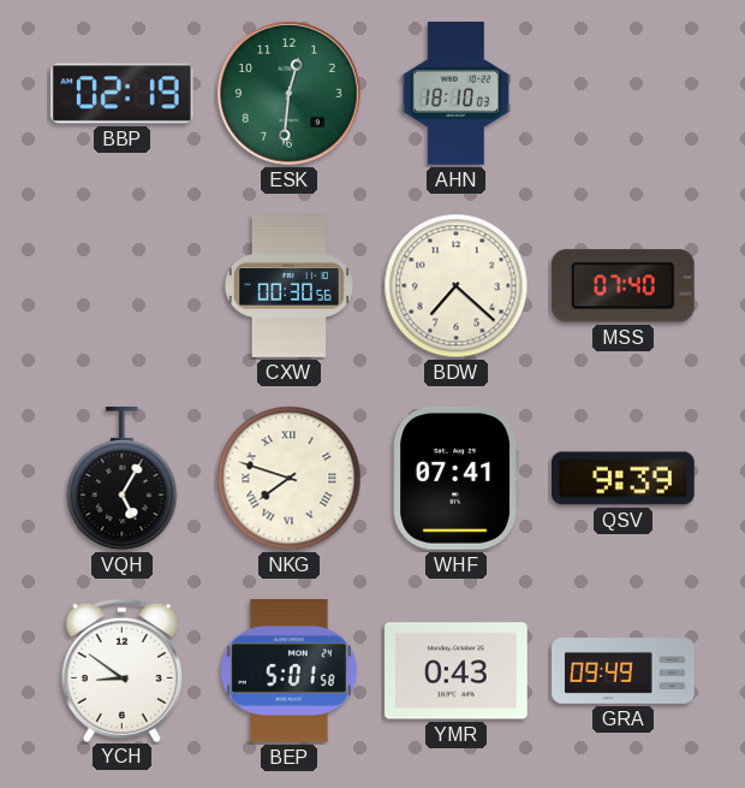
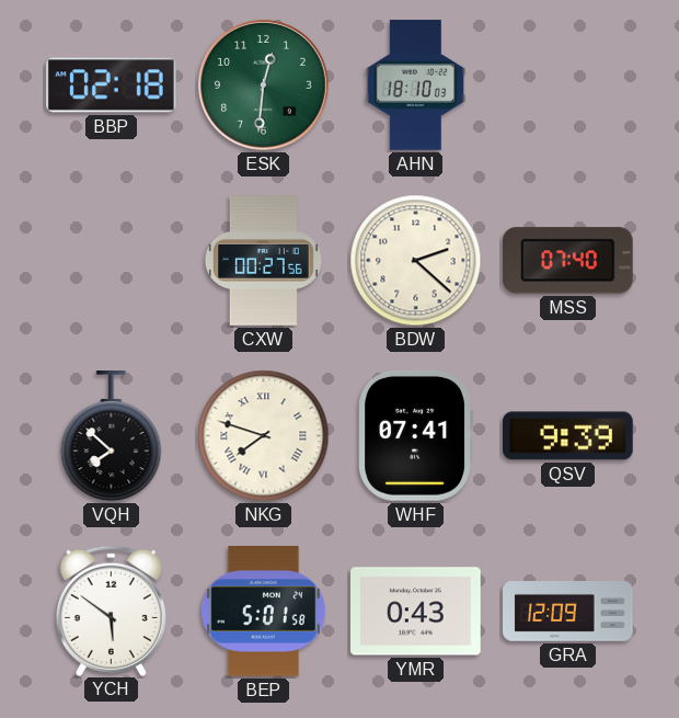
BBP: 02:19 -> 02:18
CXW: 00:30 -> 00:27
BDW: 7:22 -> 2:22
VQH: 5:05 -> 7:52
YCH: 8:51 -> 5:51
GRA: 09:49 -> 12:09
